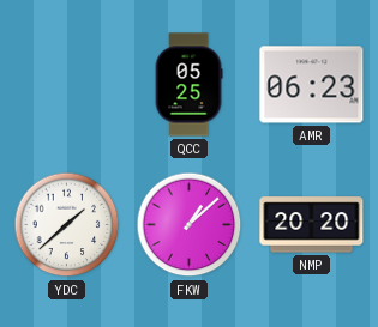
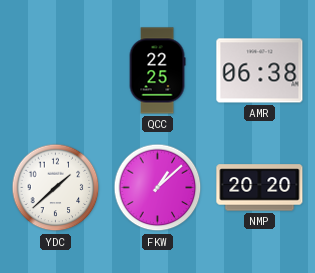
QCC: 05:25 -> 22:25
AMR: 06:23 -> 06:38
